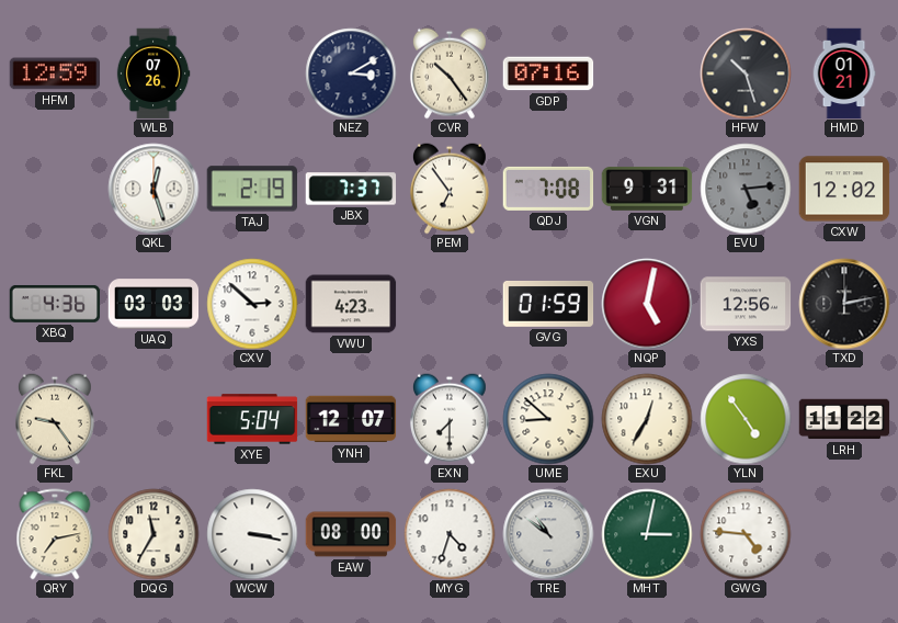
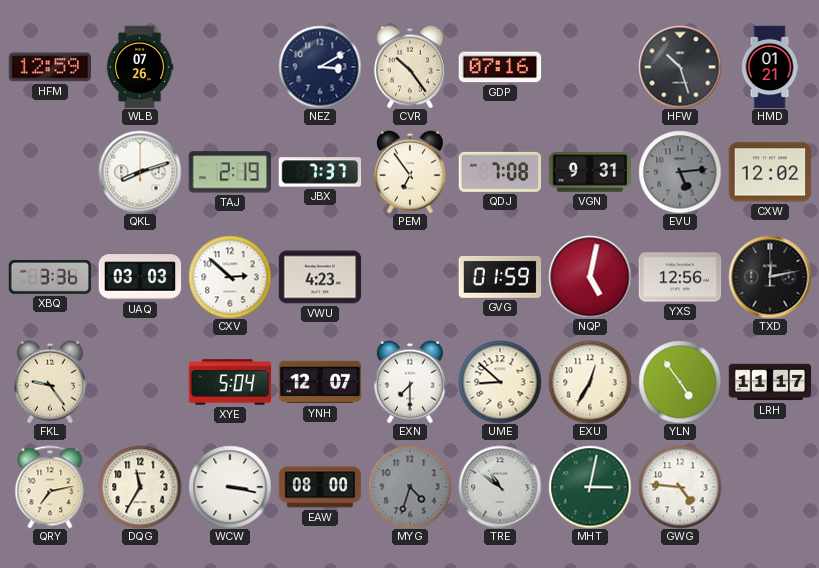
QKL: 12:27 -> 8:12
XBQ: 4:36 -> 3:36
LRH: 11:22 -> 11:17
MYG dial: white -> grey
